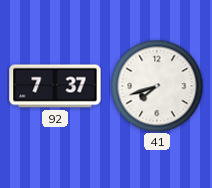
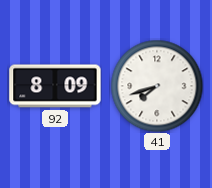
92: 7:37 -> 8:09
